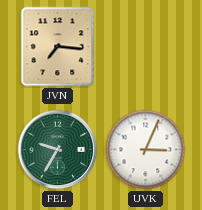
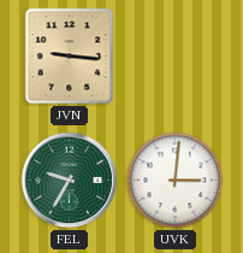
JVN: 7:16 -> 9:16
UVK: 3:04 -> 3:01
